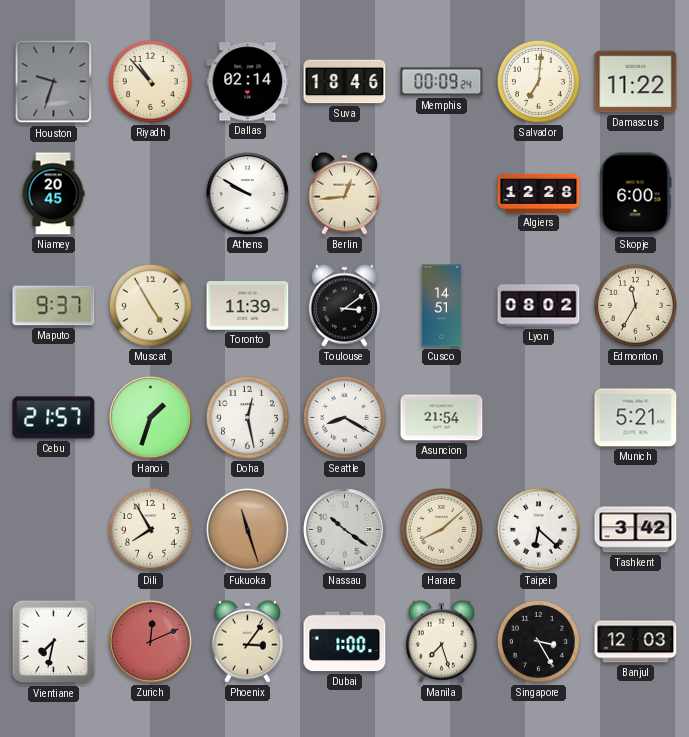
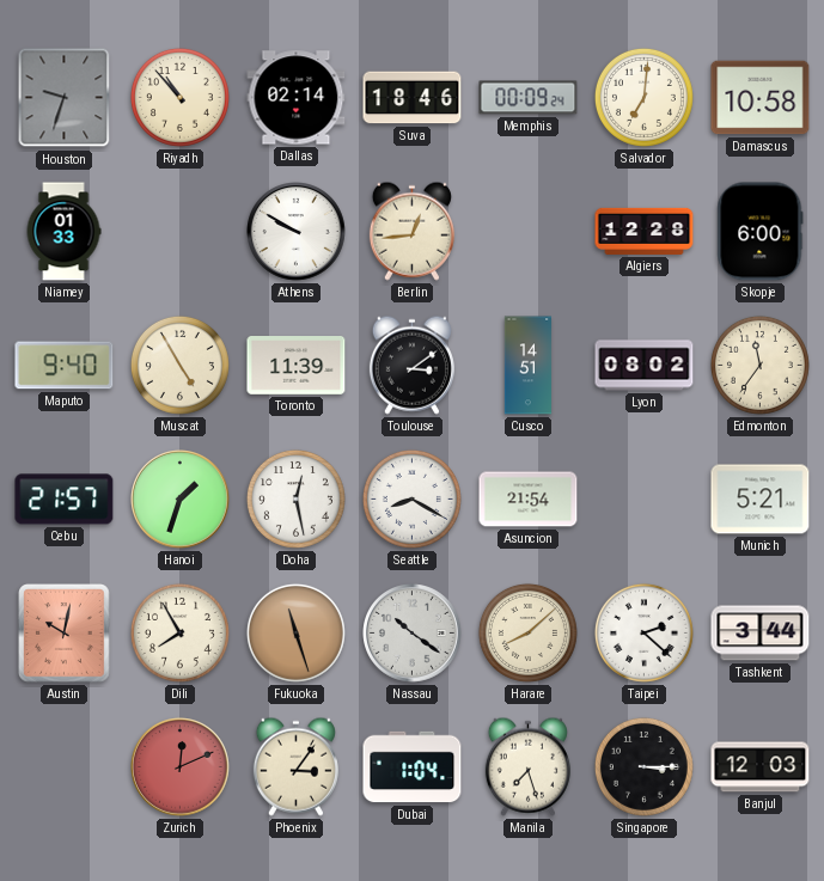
Damascus: 11:22 -> 10:58
Niamey: 20:45 -> 01:33
Maputo: 9:37 -> 9:40
Edmonton: 11:35 -> 11:36
Austin: none -> 10:02
Taipei: 6:22 -> 2:22
Tashkent: 3:42 -> 3:44
Vientiane: 7:32 -> none
Dubai: 1:00 -> 1:04
Singapore: 3:25 -> 3:15
